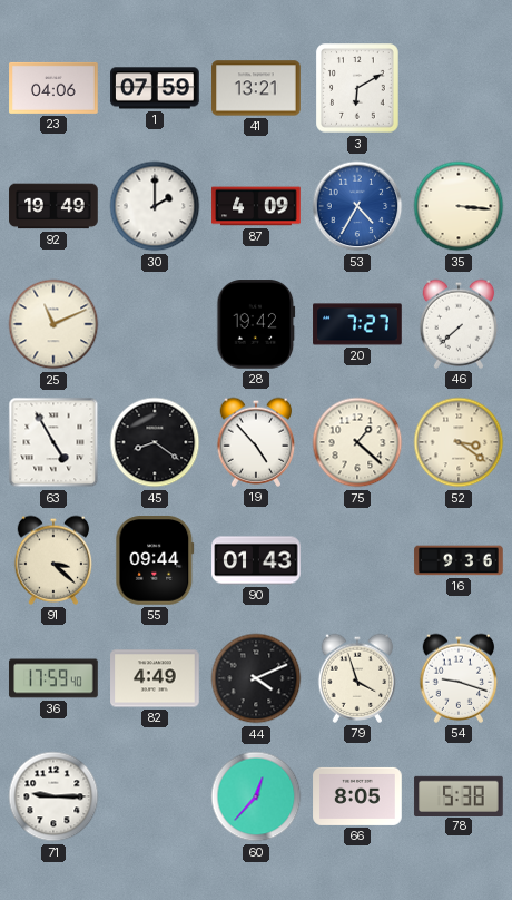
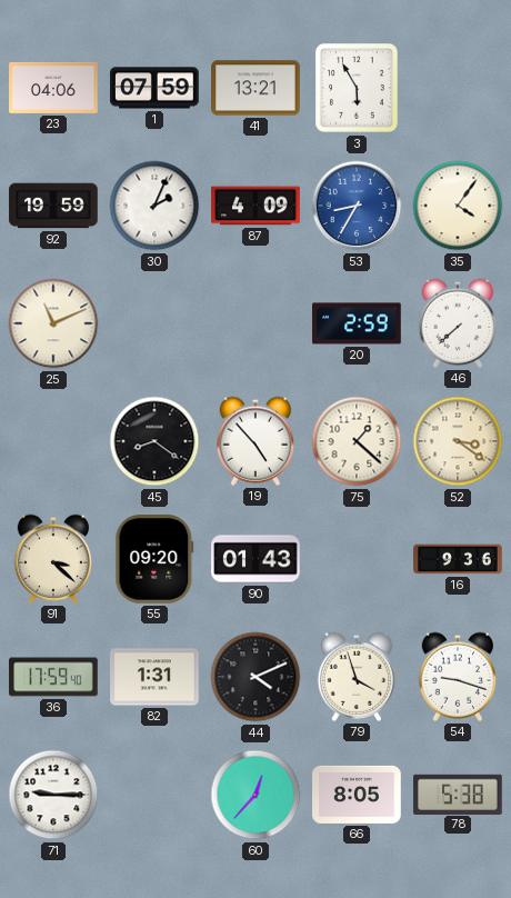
3: 6:10 -> 5:55
92: 19:49 -> 19:59
30: 2:00 -> 2:04
53: 4:35 -> 8:35
35: 3:16 -> 4:06
28: 19:42 -> none
20: 7:27 -> 2:59
63: 4:55 -> none
55: 09:44 -> 09:20
82: 4:49 -> 1:31
